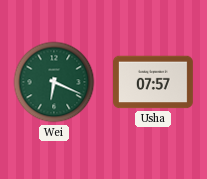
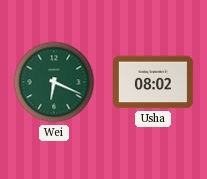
Usha: 07:57 -> 08:02
